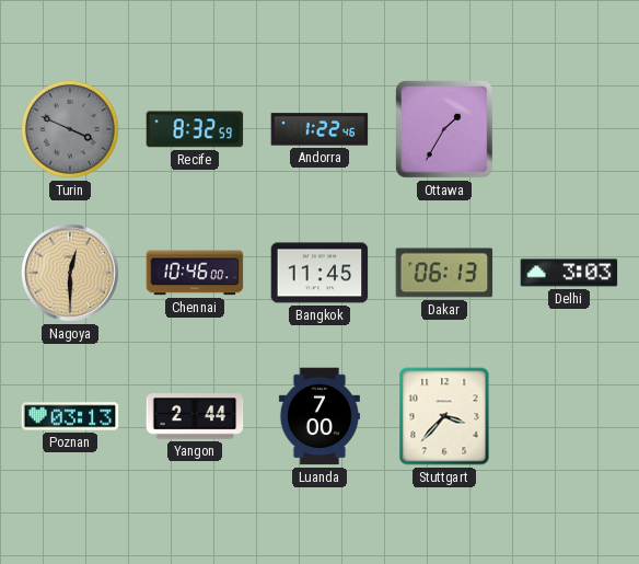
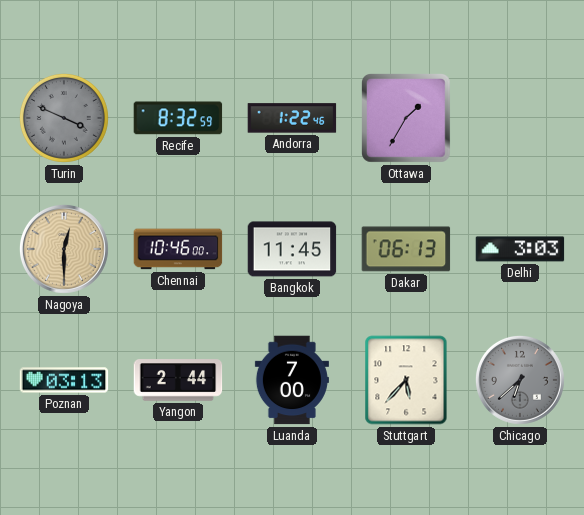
Stuttgart: 3:37 -> 5:37
Chicago: none -> 6:38
